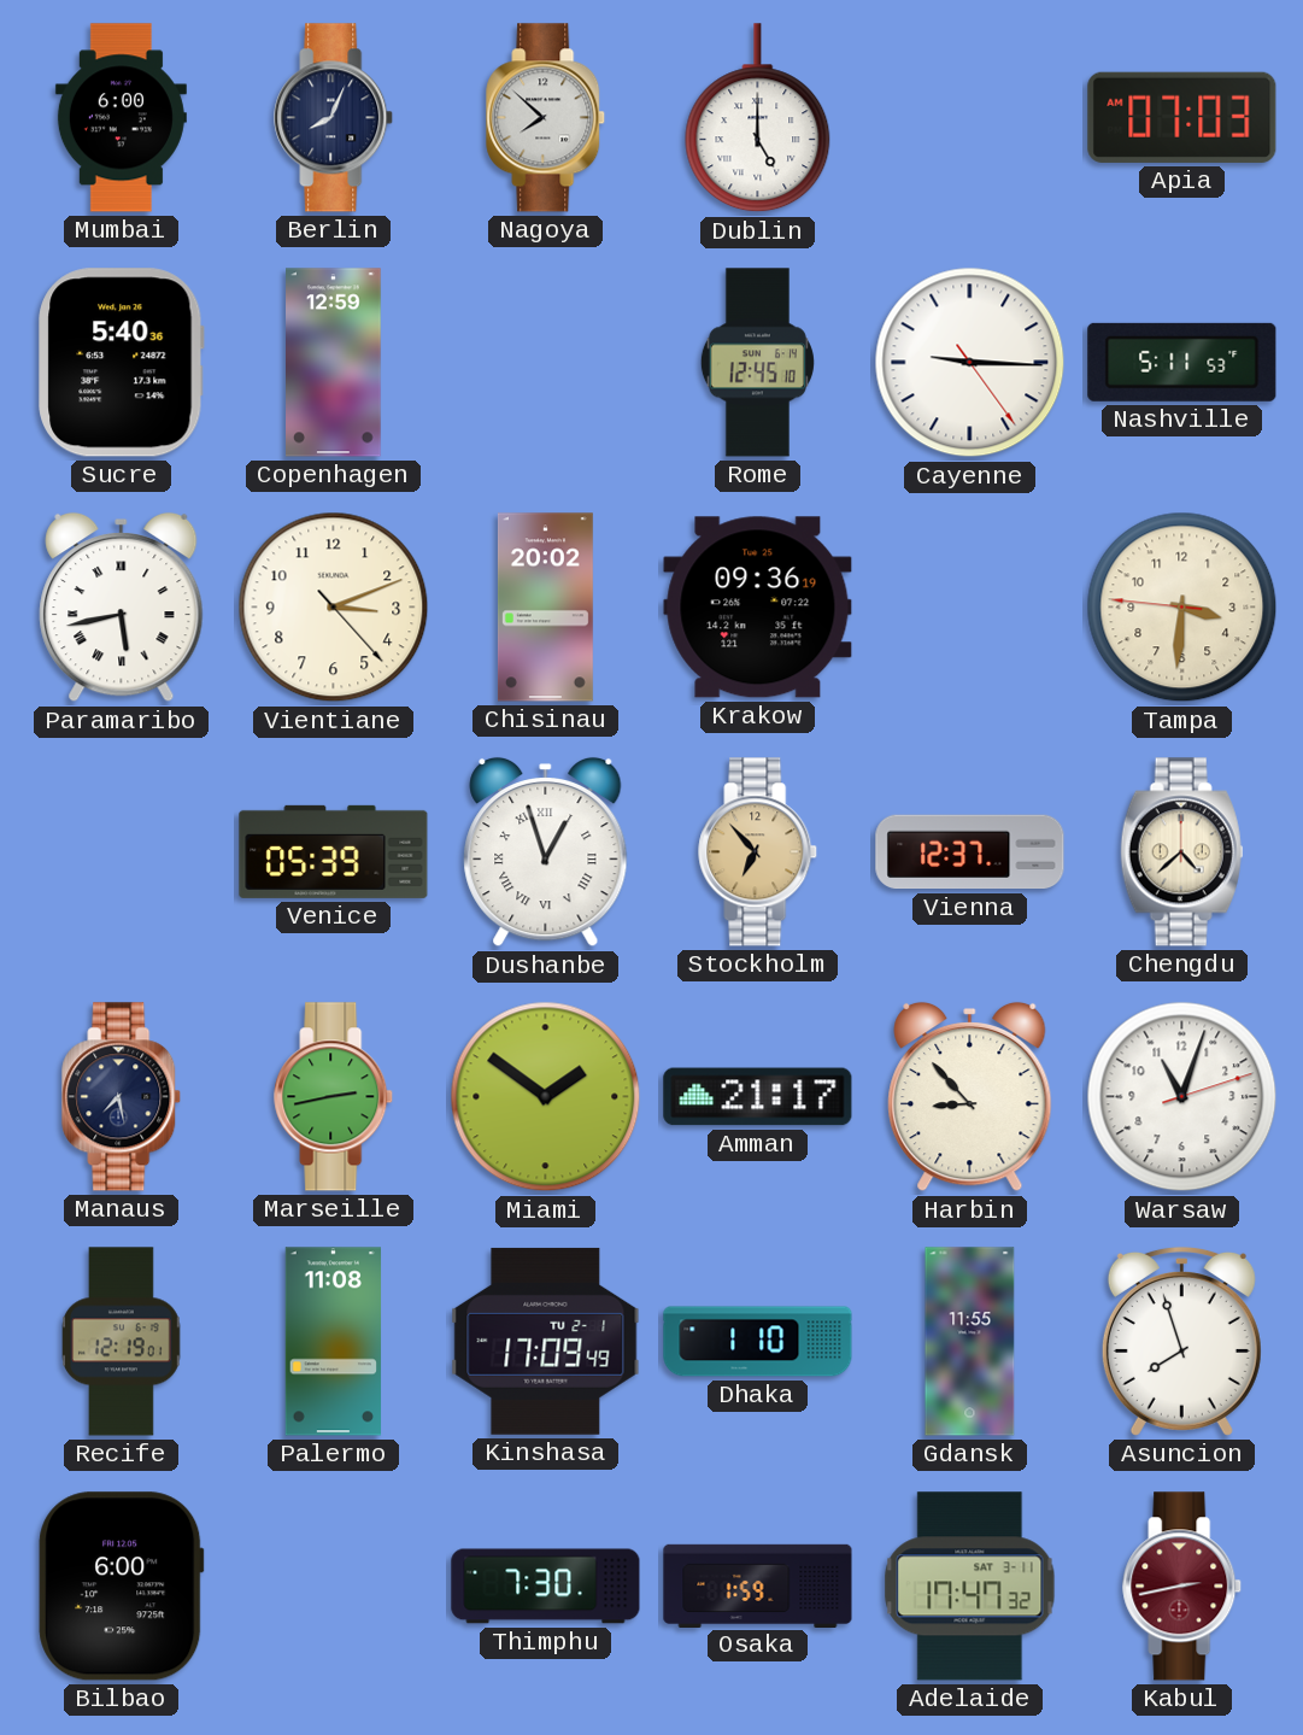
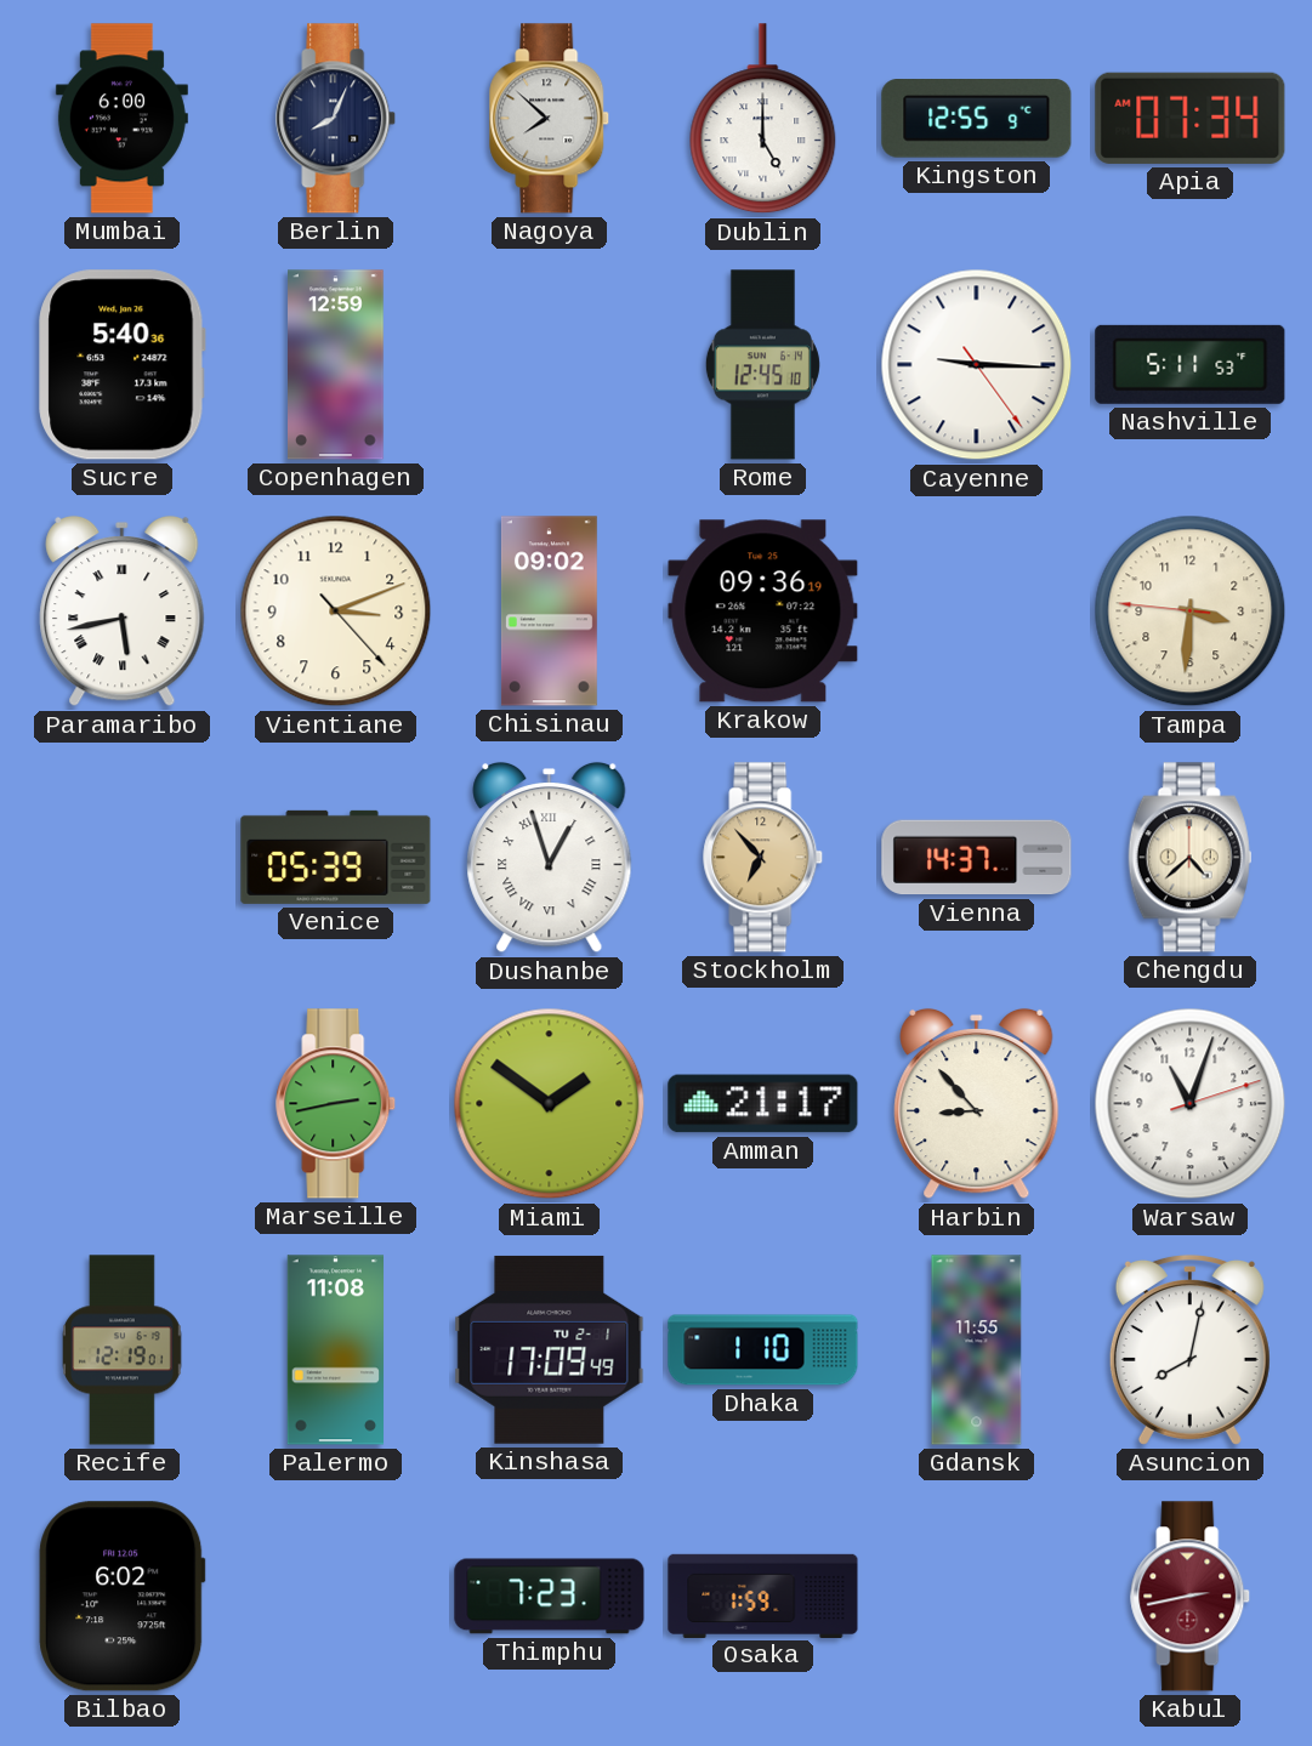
Kingston: none -> 12:55
Apia: 07:03 -> 07:34
Chisinau: 20:02 -> 09:02
Vienna: 12:37 -> 14:37
Manaus: 7:28 -> none
Asuncion: 7:57 -> 8:02
Bilbao: 6:00 -> 6:02
Thimphu: 7:30 -> 7:23
Adelaide: 17:47 -> none
